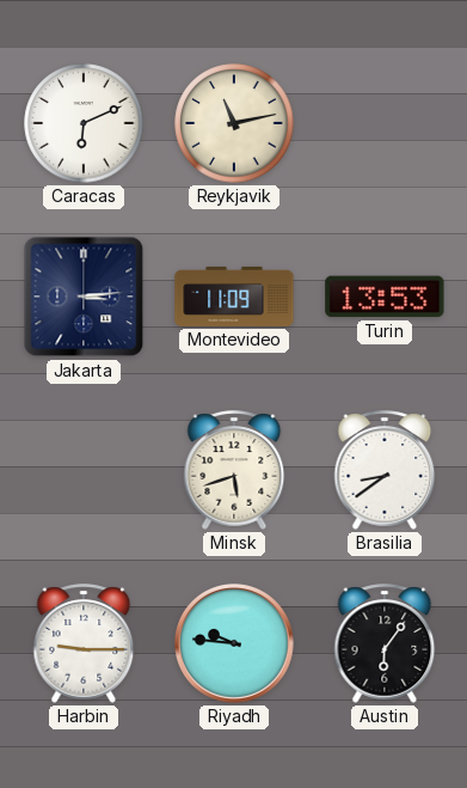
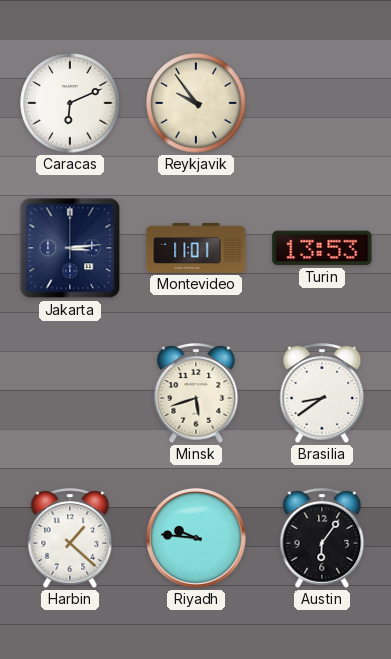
Reykjavik: 11:13 -> 9:54
Montevideo: 11:09 -> 11:01
Harbin: 9:15 -> 1:22
